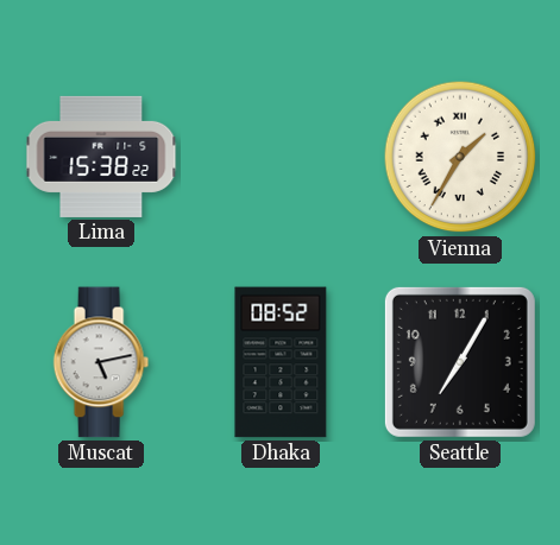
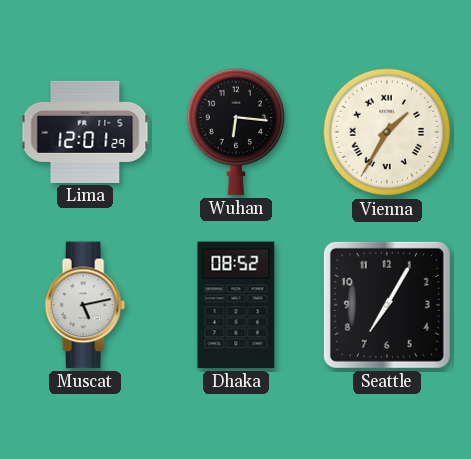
Lima: 15:38 -> 12:01
Wuhan: none -> 6:16
